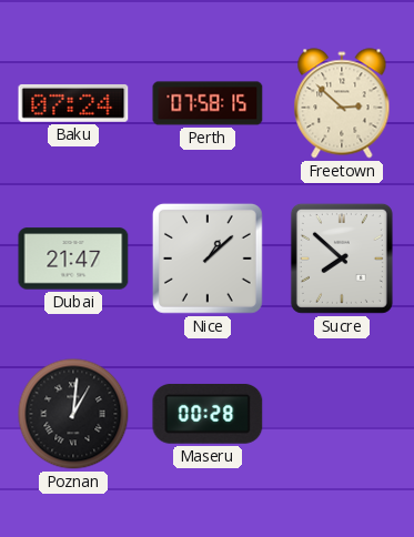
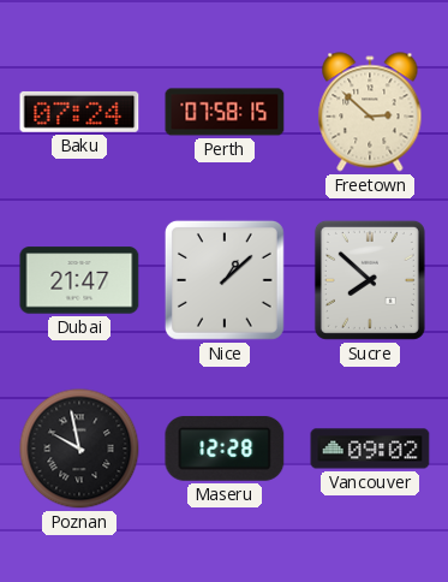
Poznan: 1:01 -> 9:58
Maseru: 00:28 -> 12:28
Vancouver: none -> 09:02
